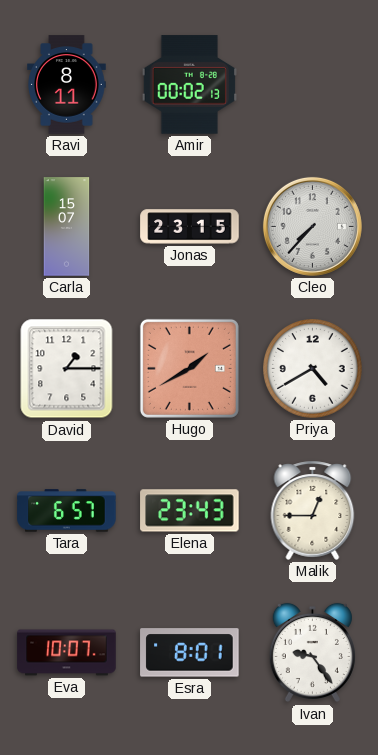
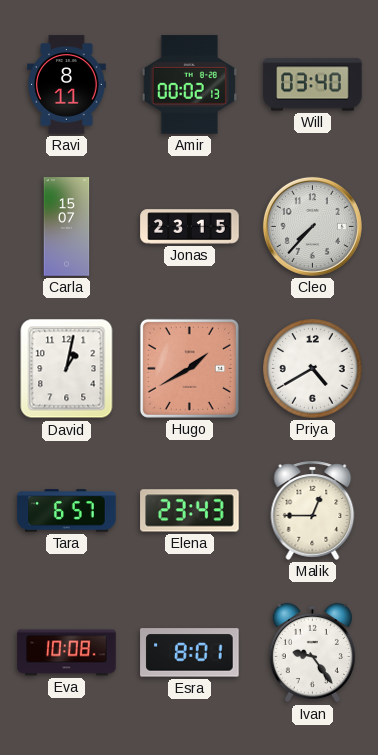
Will: none -> 03:40
David: 1:15 -> 1:02
Eva: 10:07 -> 10:08
